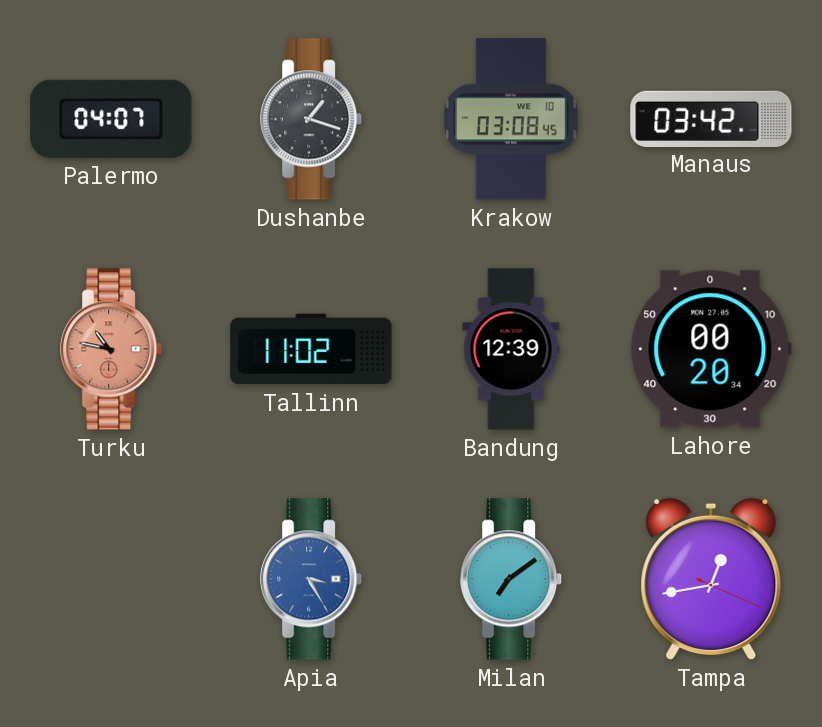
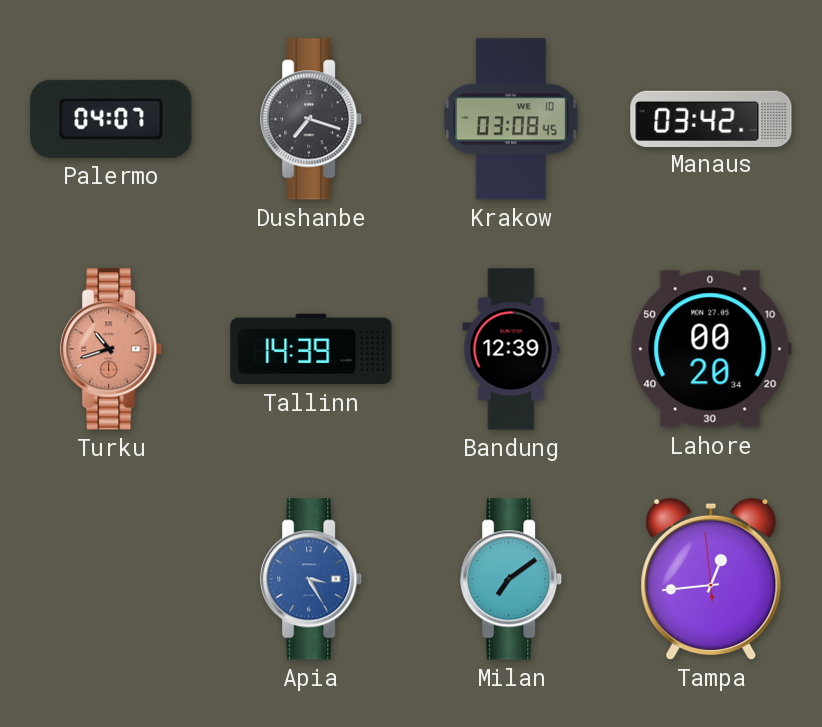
Dushanbe: 1:18 -> 7:18
Turku: 10:47 -> 10:42
Tallinn: 11:02 -> 14:39
Tampa: 12:43:19 -> 12:43:59
